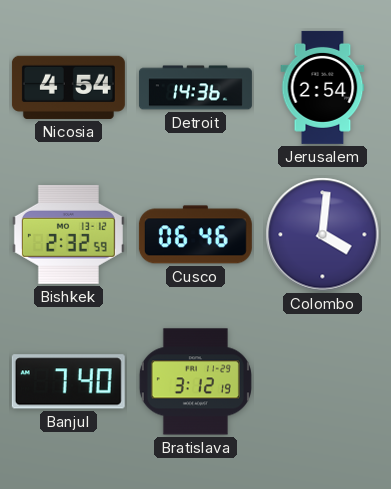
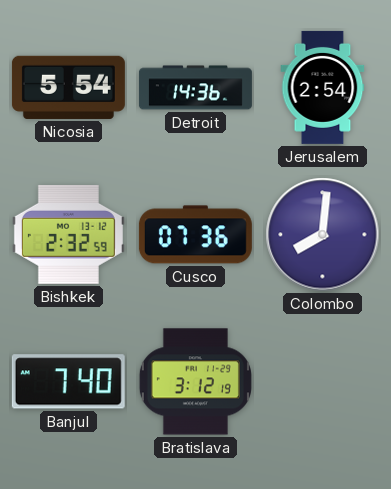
Nicosia: 4:54 -> 5:54
Cusco: 06:46 -> 07:36
Colombo: 4:01 -> 8:01
